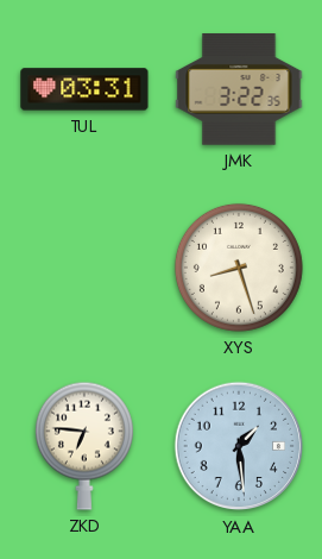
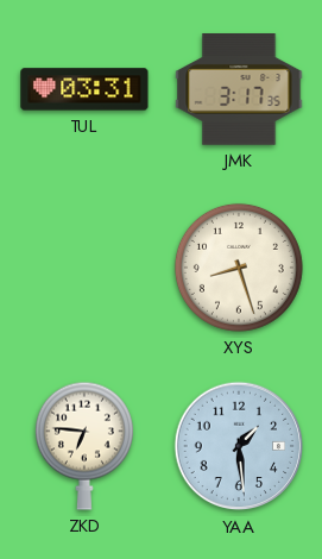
JMK: 3:22 -> 3:17
